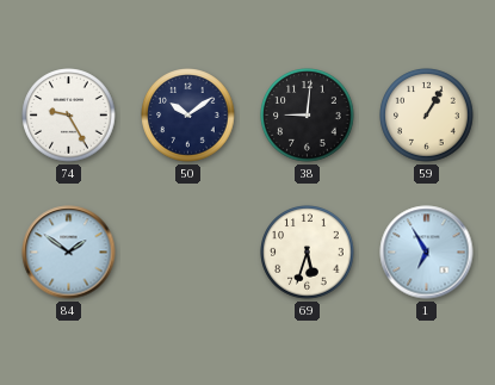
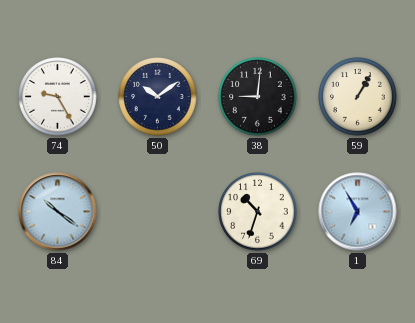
84: 1:51 -> 10:21
69: 5:33 -> 10:33
